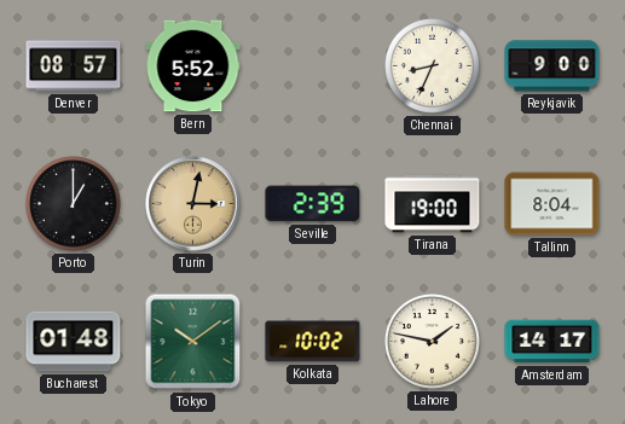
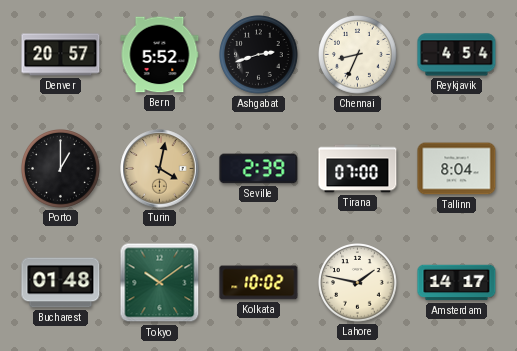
Denver: 08:57 -> 20:57
Ashgabat: none -> 2:42
Reykjavik: 9:00 -> 4:54
Turin: 3:02 -> 4:02
Tirana: 19:00 -> 07:00
